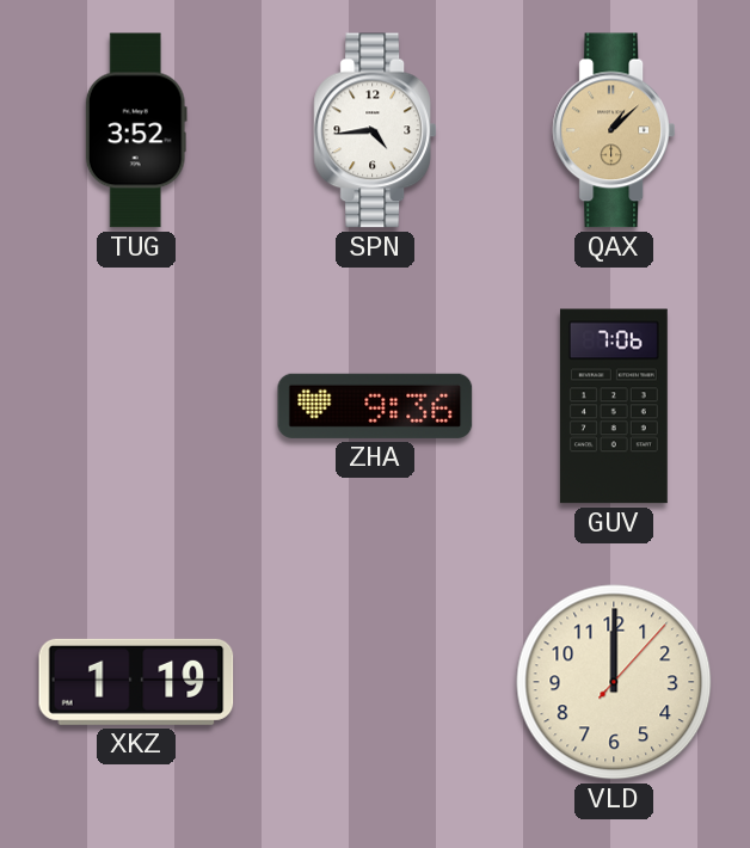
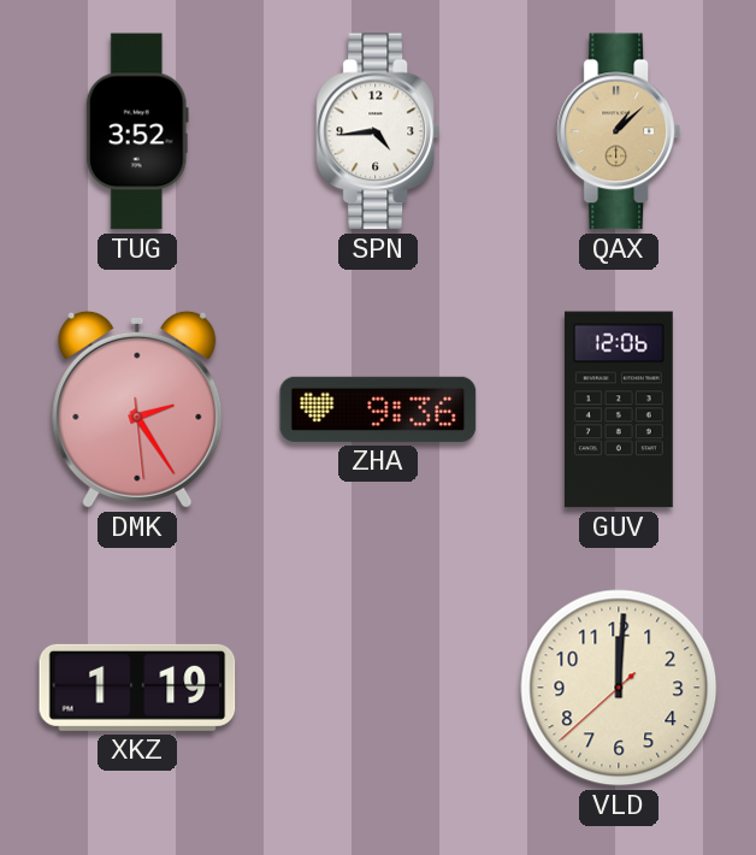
DMK: none -> 2:24
GUV: 7:06 -> 12:06
VLD: 12:00:07 -> 12:00:38
